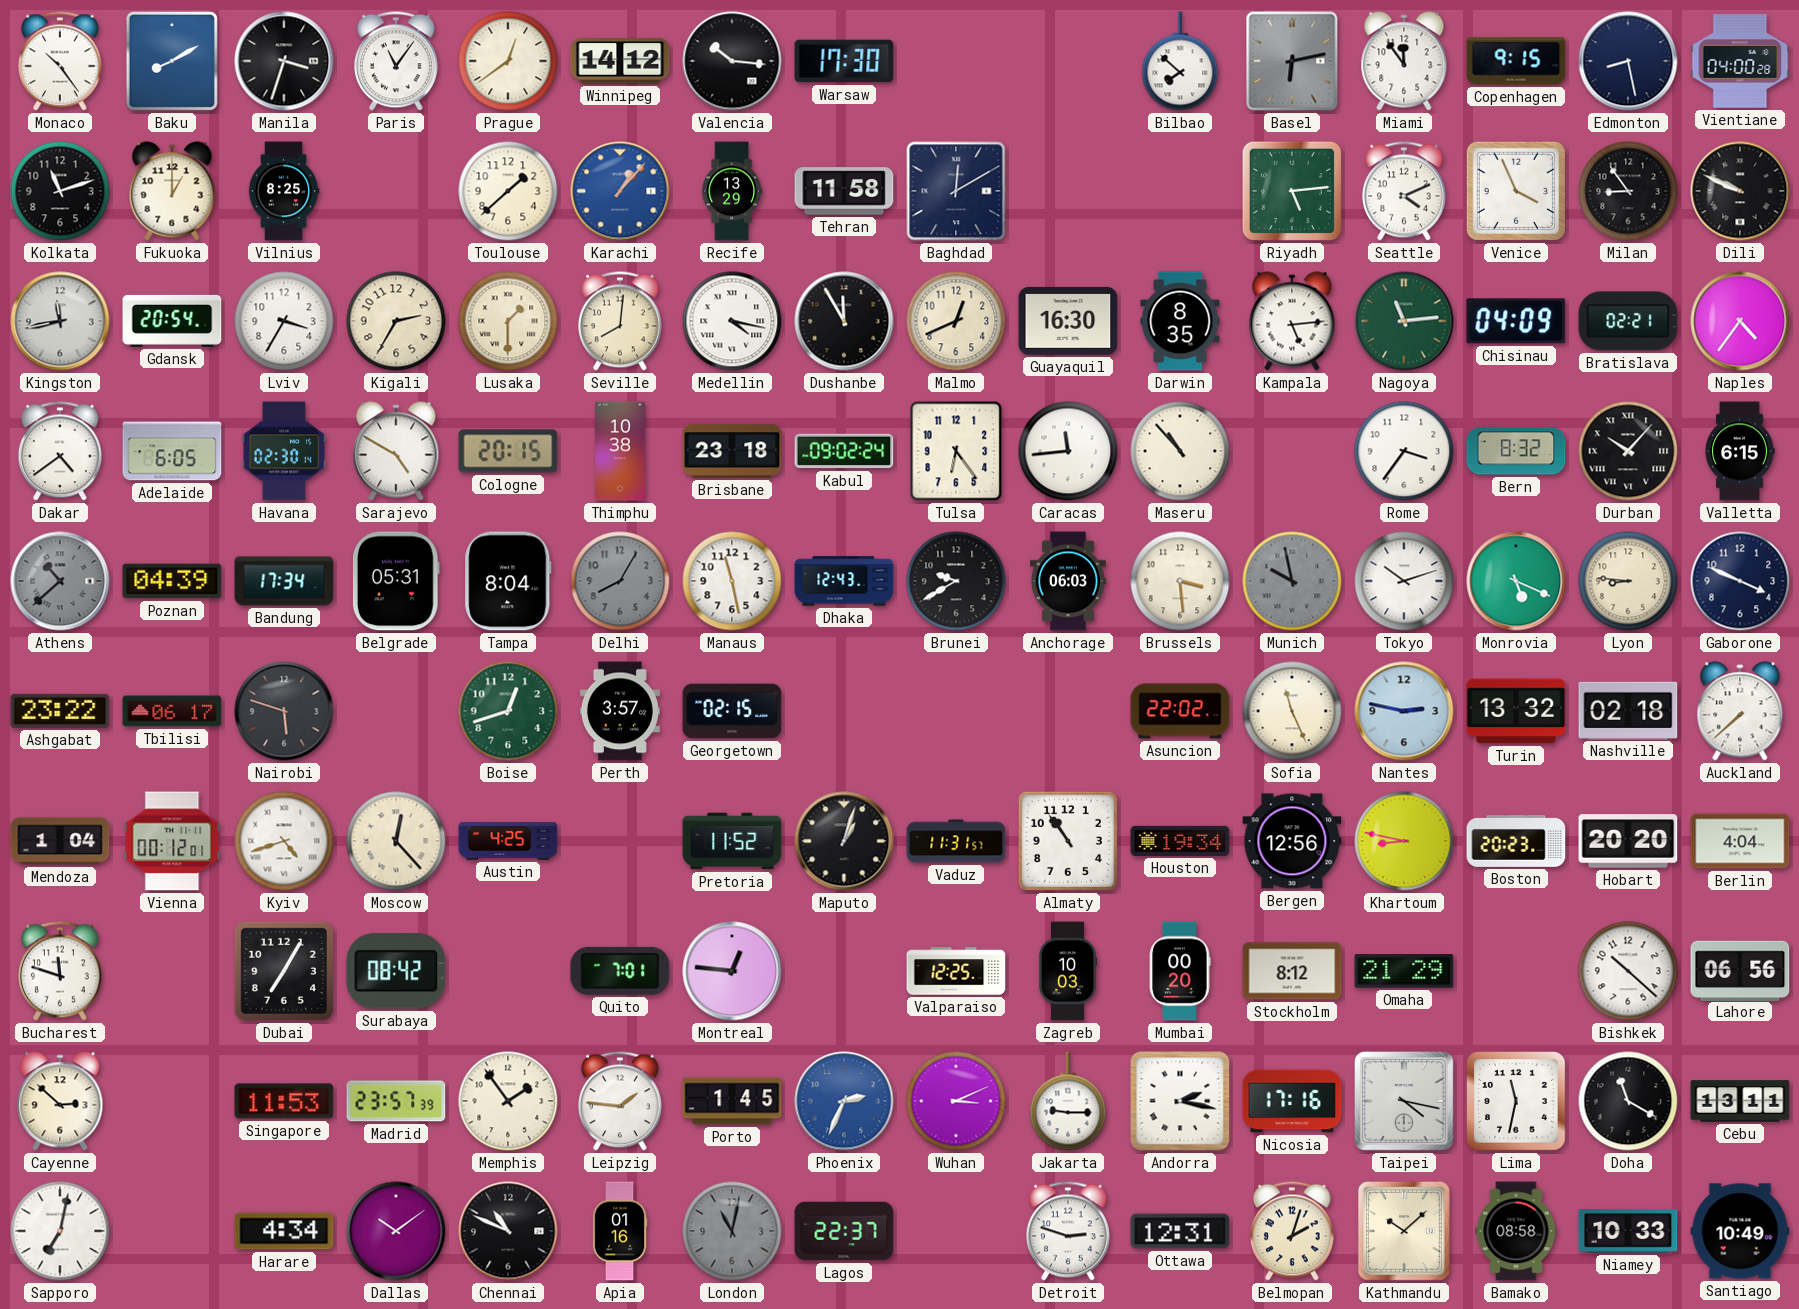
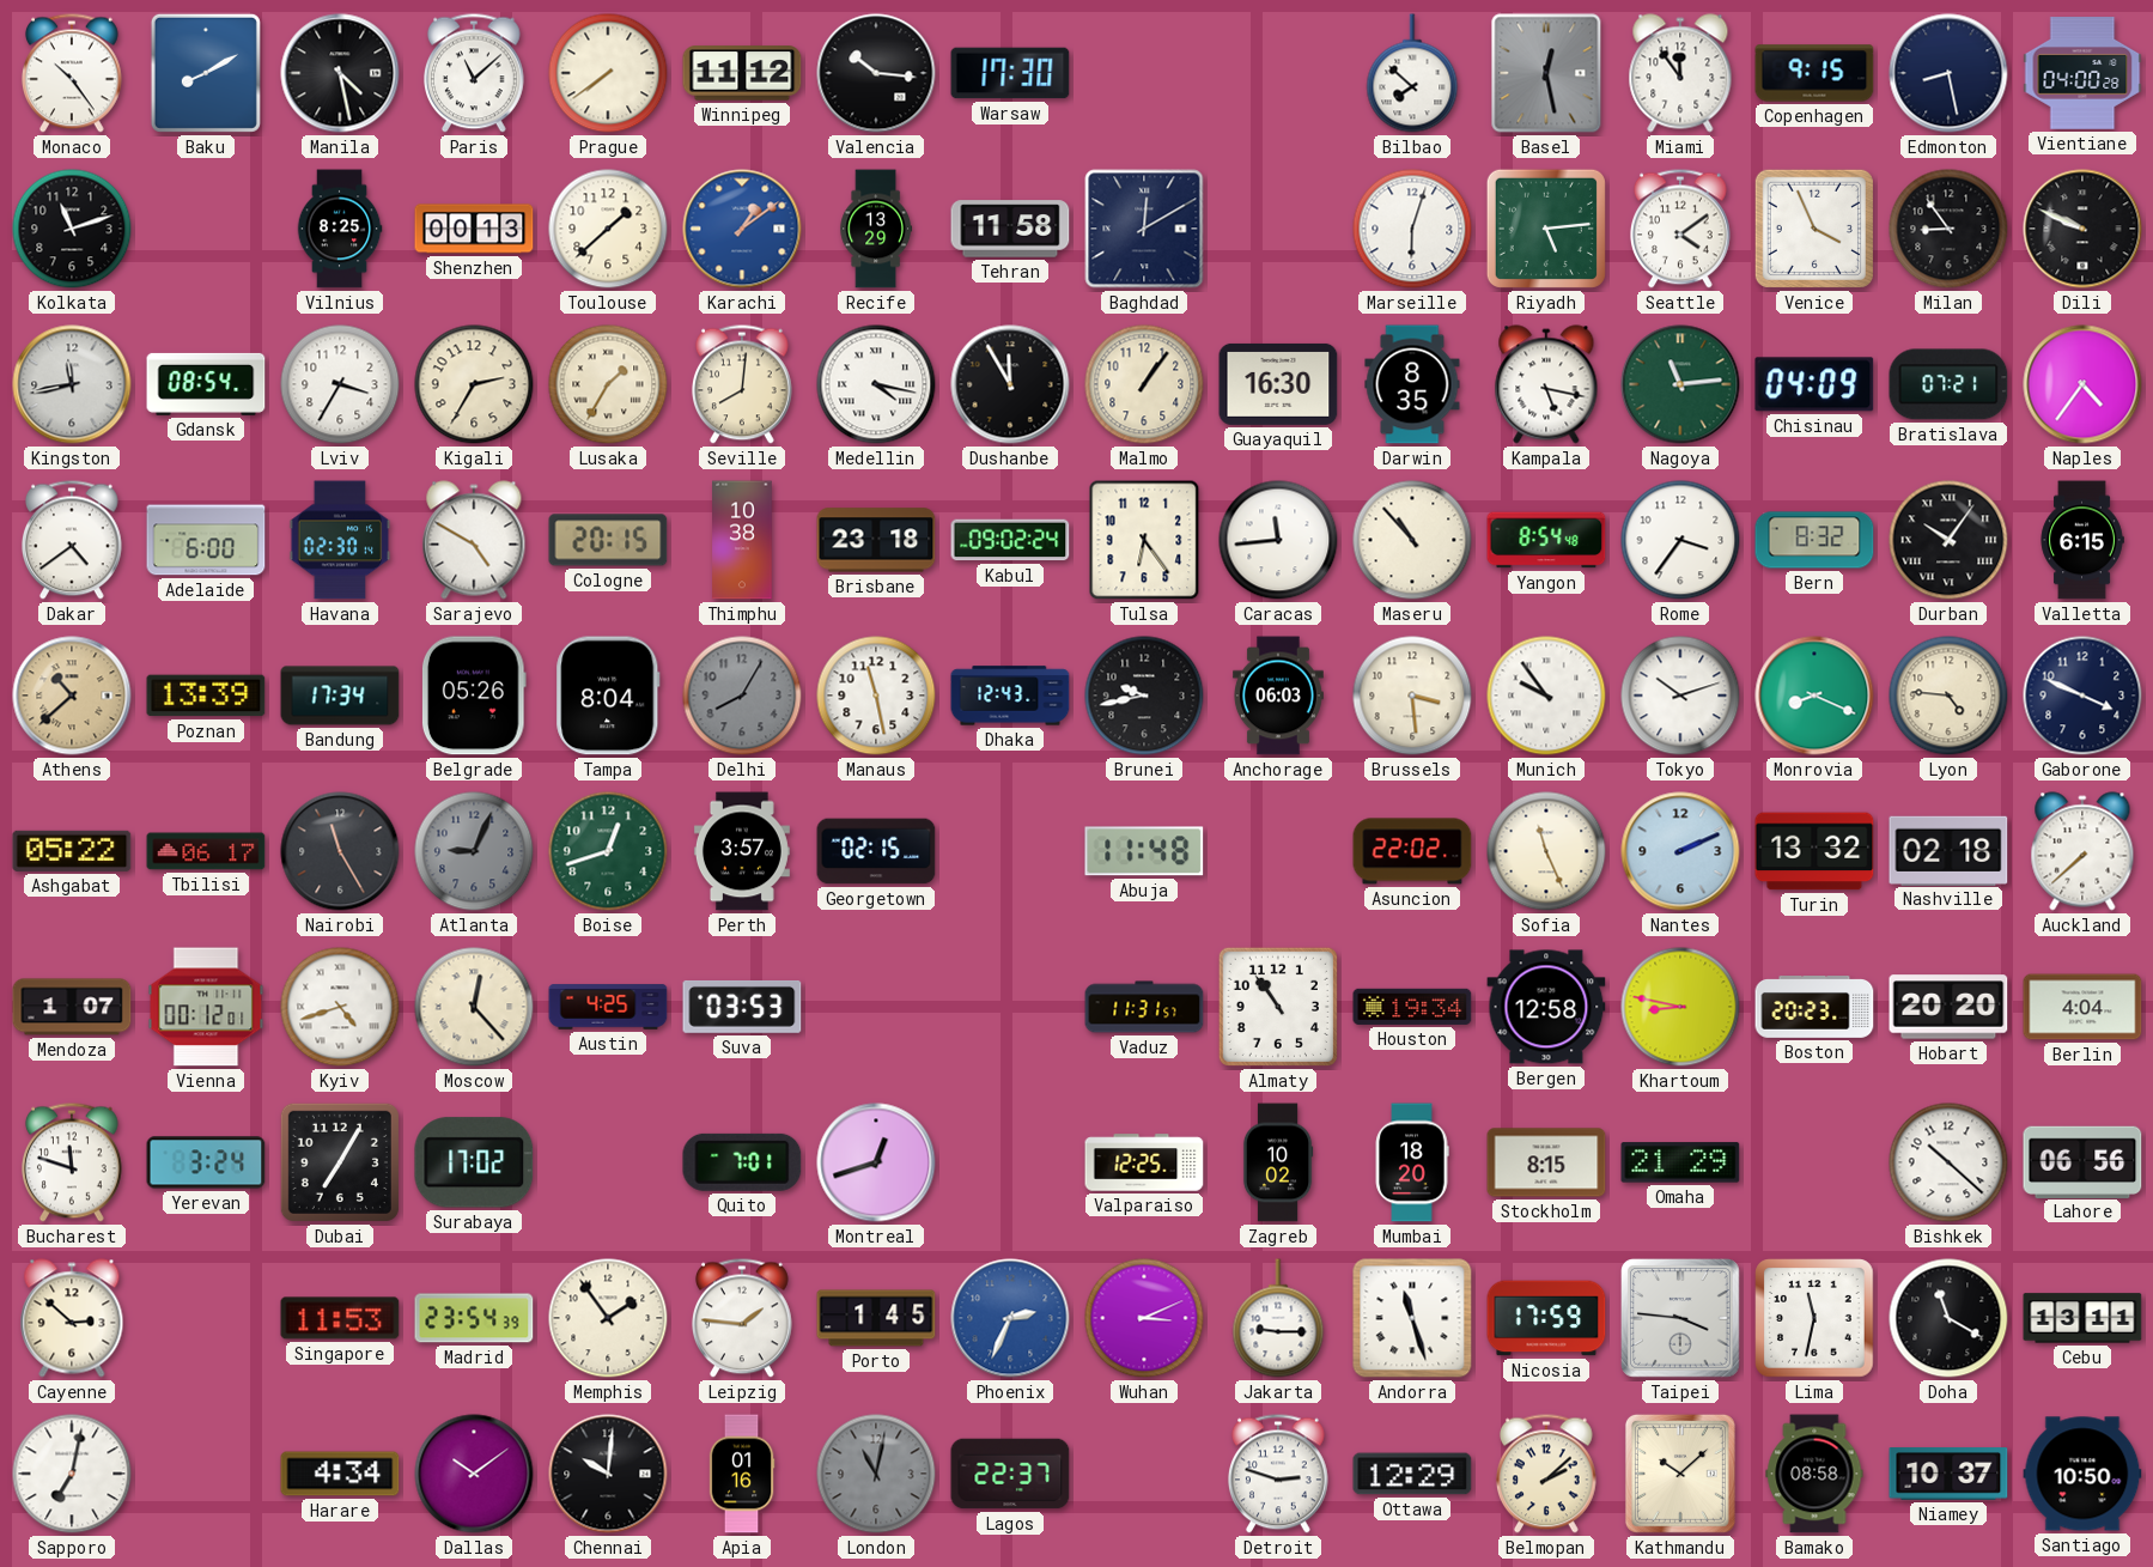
Manila: 3:33 -> 4:28
Paris: 11:06 -> 11:08
Prague: 12:39 -> 7:39
Winnipeg: 14:12 -> 11:12
Basel: 6:13 -> 12:28
Fukuoka: 1:00 -> none
Shenzhen: none -> 00:13
Karachi: 1:07 -> 1:09
Marseille: none -> 6:03
Seattle: 4:11 -> 4:09
Gdansk: 20:54 -> 08:54
Lusaka: 1:30 -> 1:35
Malmo: 12:41 -> 1:06
Kampala: 5:14 -> 5:17
Bratislava: 02:21 -> 07:21
Adelaide: 6:05 -> 6:00
Yangon: none -> 8:54
Durban: 10:07 -> 10:06
Athens dial: grey -> champagne
Poznan: 04:39 -> 13:39
Belgrade: 05:31 -> 05:26
Brunei: 9:40 -> 9:43
Munich: 9:58 -> 9:54
Munich dial: grey -> white
Monrovia: 5:19 -> 8:19
Lyon: 8:46 -> 4:46
Ashgabat: 23:22 -> 05:22
Nairobi: 5:48 -> 11:25
Atlanta: none -> 9:04
Abuja: none -> 11:48
Nantes: 2:47 -> 2:11
Mendoza: 1:04 -> 1:07
Suva: none -> 03:53
Pretoria: 11:52 -> none
Maputo: 1:03 -> none
Bergen: 12:56 -> 12:58
Yerevan: none -> 3:24
Surabaya: 08:42 -> 17:02
Montreal: 12:46 -> 12:42
Zagreb: 10:03 -> 10:02
Mumbai: 00:20 -> 18:20
Stockholm: 8:12 -> 8:15
Madrid: 23:57 -> 23:54
Andorra: 2:17 -> 11:27
Nicosia: 17:16 -> 17:59
Taipei: 4:17 -> 3:46
Chennai: 10:49 -> 10:01
Ottawa: 12:31 -> 12:29
Belmopan: 2:03 -> 2:08
Niamey: 10:33 -> 10:37
Santiago: 10:49 -> 10:50
